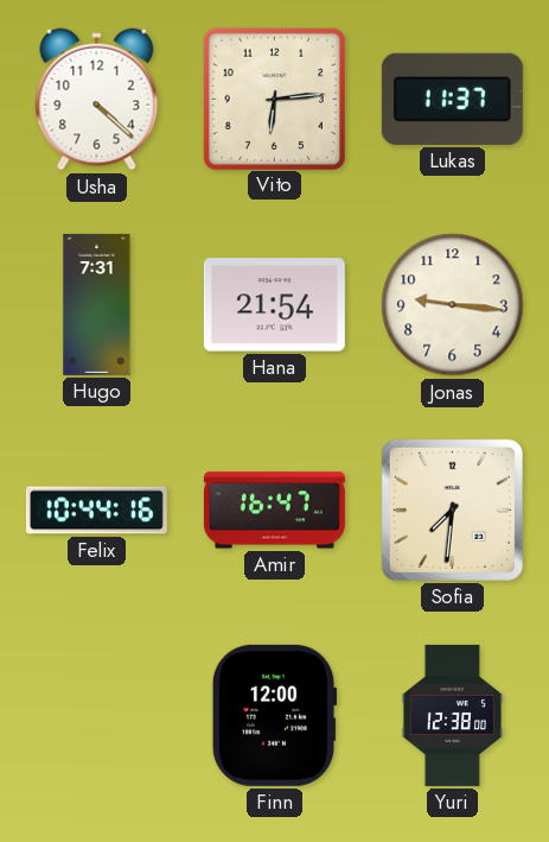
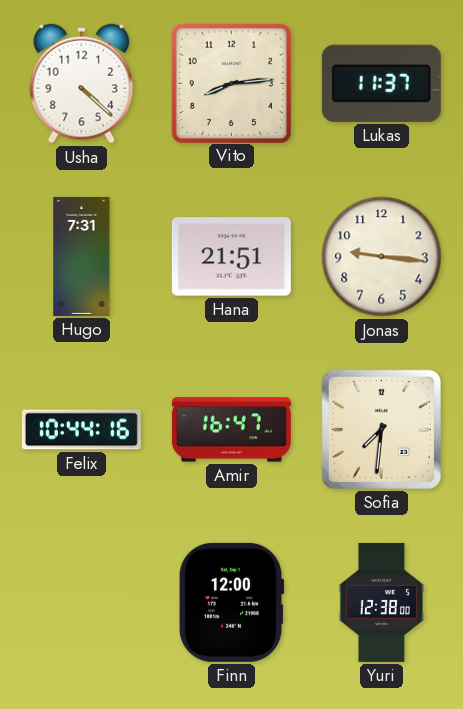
Vito: 6:14 -> 8:14
Hana: 21:54 -> 21:51
